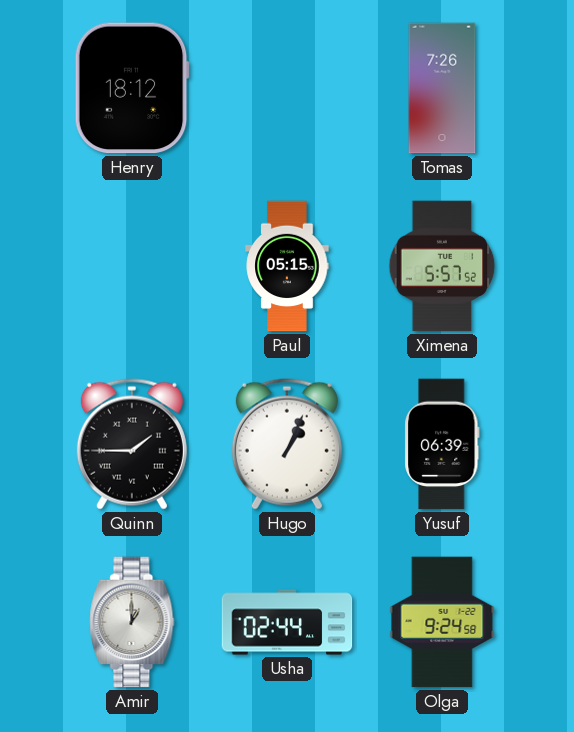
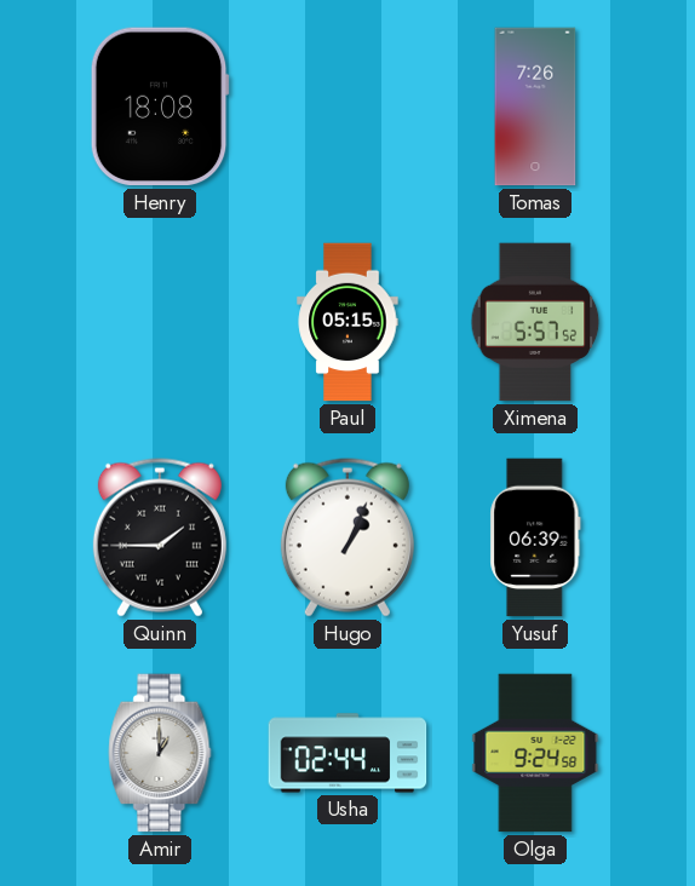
Henry: 18:12 -> 18:08
